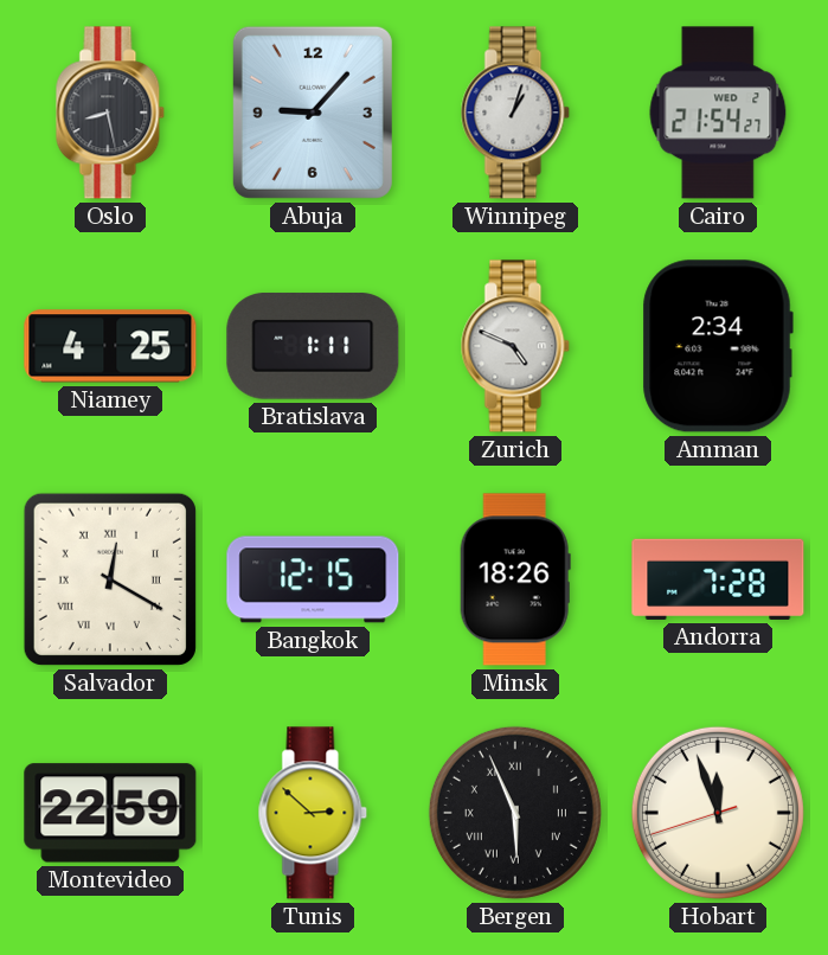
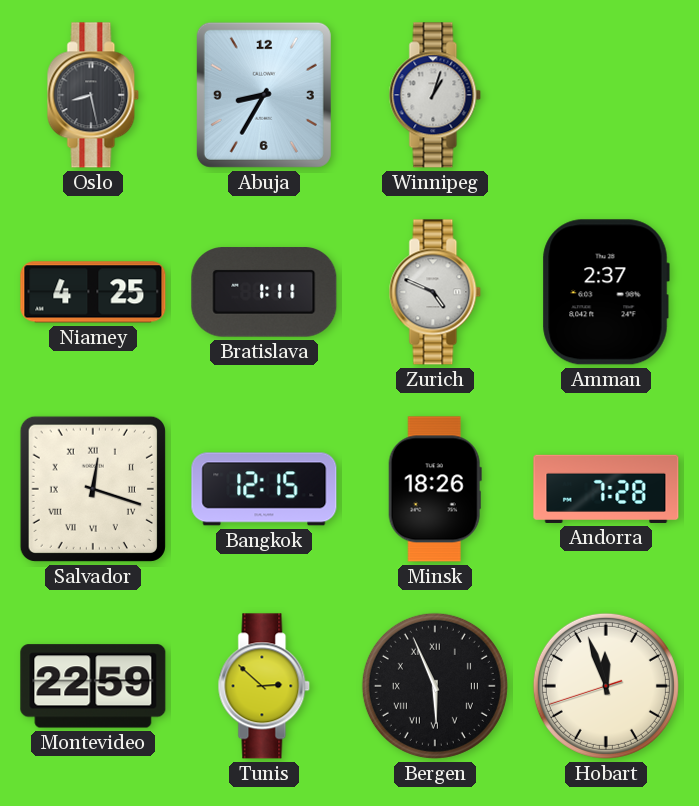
Abuja: 9:07 -> 8:35
Cairo: 21:54 -> none
Amman: 2:34 -> 2:37
Salvador: 12:20 -> 12:18
